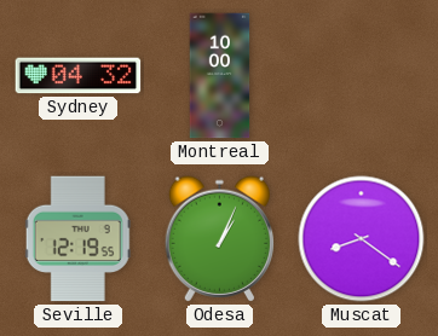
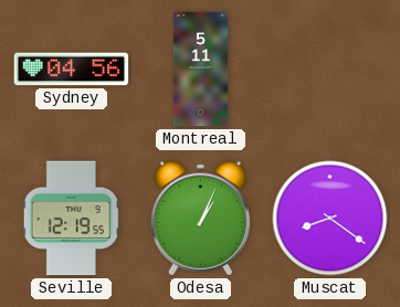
Sydney: 04:32 -> 04:56
Montreal: 10:00 -> 5:11
